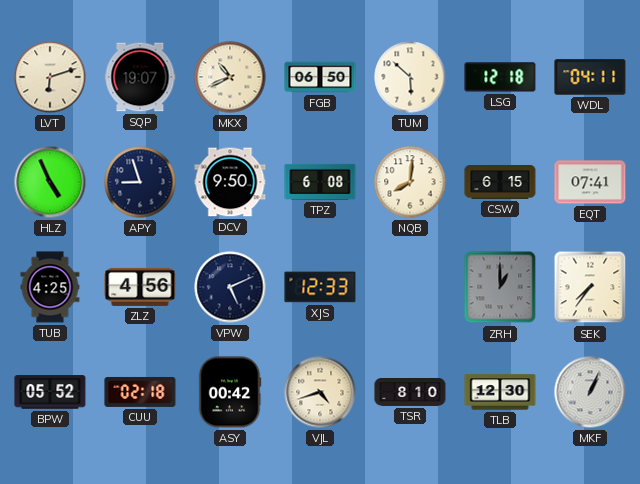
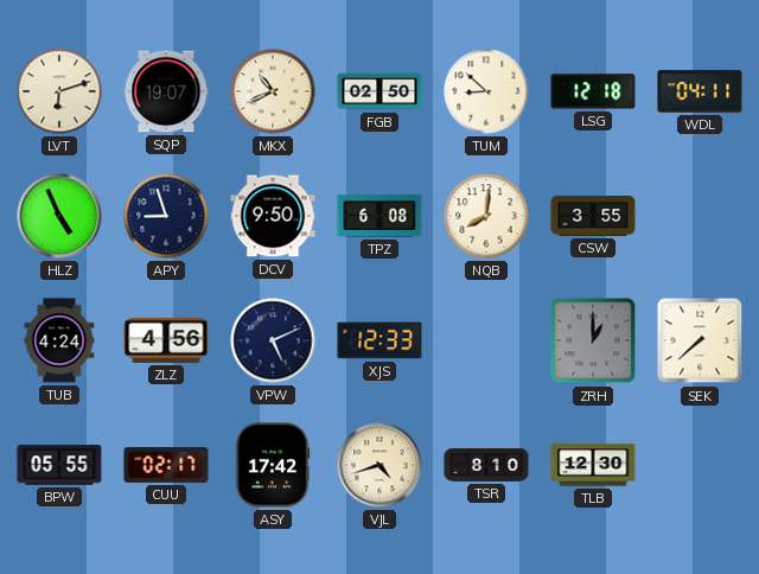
FGB: 06:50 -> 02:50
TUM: 5:52 -> 8:52
CSW: 6:15 -> 3:55
EQT: 07:41 -> none
TUB: 4:25 -> 4:24
SEK: 7:36 -> 7:38
BPW: 05:52 -> 05:55
CUU: 02:18 -> 02:17
ASY: 00:42 -> 17:42
MKF: 1:04 -> none
